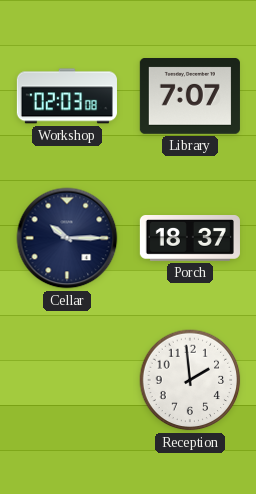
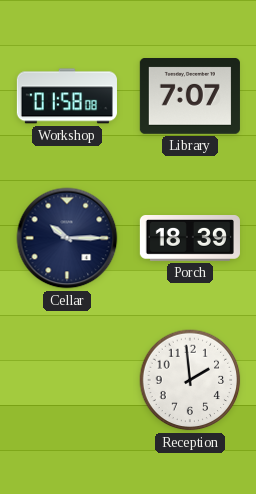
Workshop: 02:03 -> 01:58
Porch: 18:37 -> 18:39
